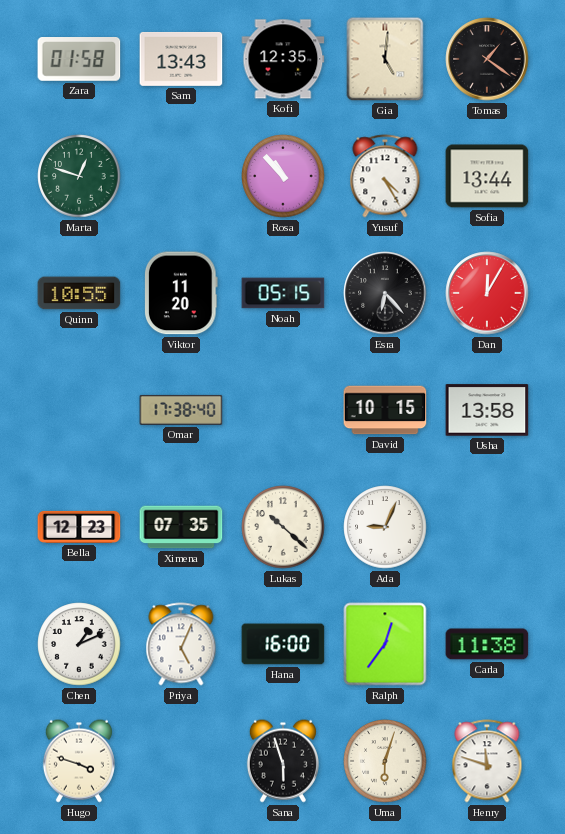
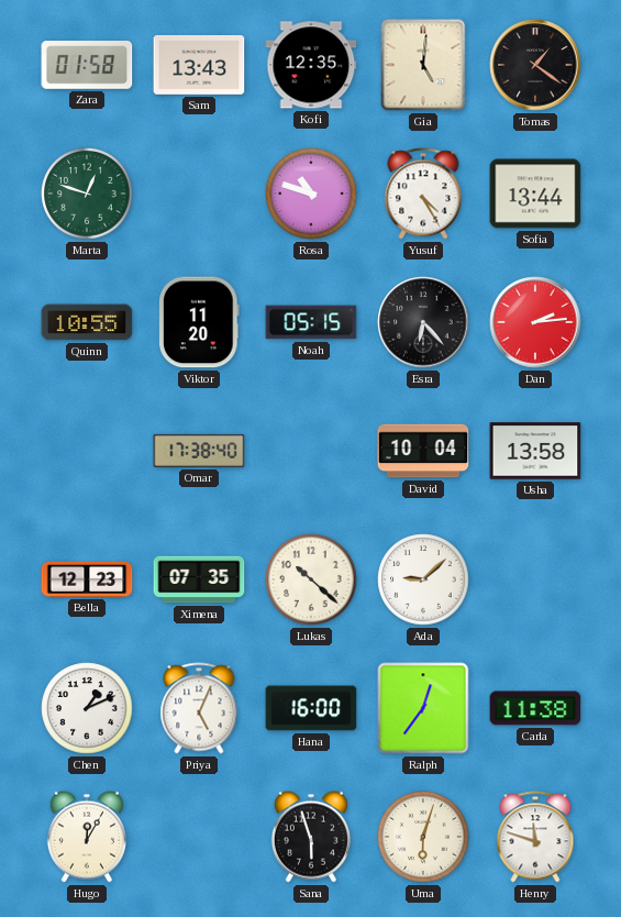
Rosa: 10:53 -> 10:48
Dan: 12:05 -> 2:14
David: 10:15 -> 10:04
Ada: 9:04 -> 9:08
Hugo: 3:48 -> 12:05
